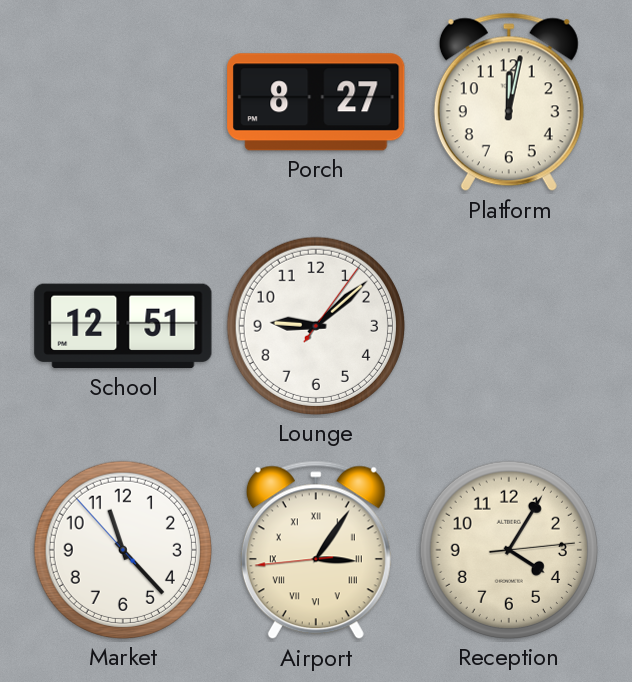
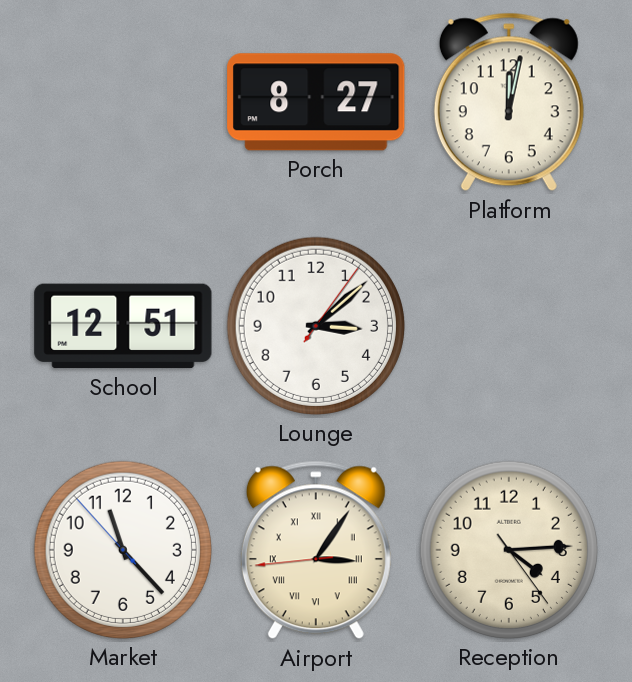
Lounge: 9:08 -> 3:08
Reception: 4:05 -> 4:14
